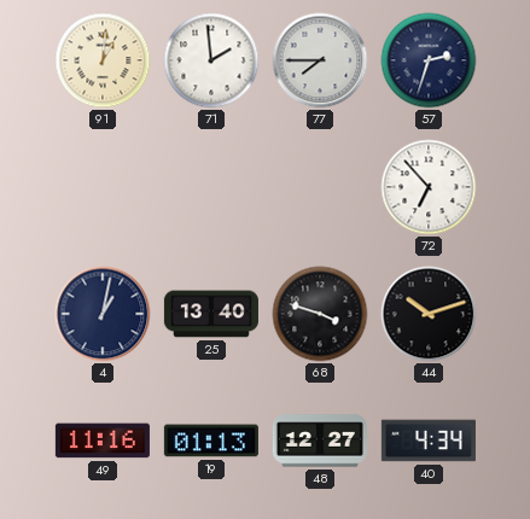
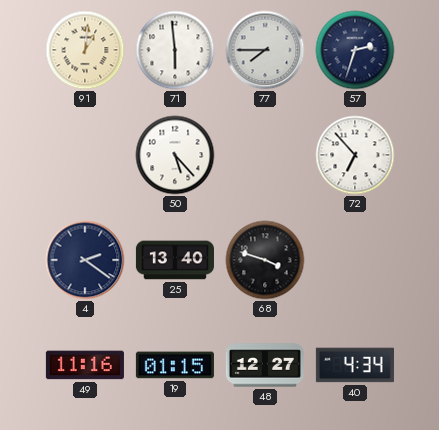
71: 1:59 -> 5:59
50: none -> 5:23
4: 1:02 -> 2:21
44: 10:12 -> none
19: 01:13 -> 01:15
